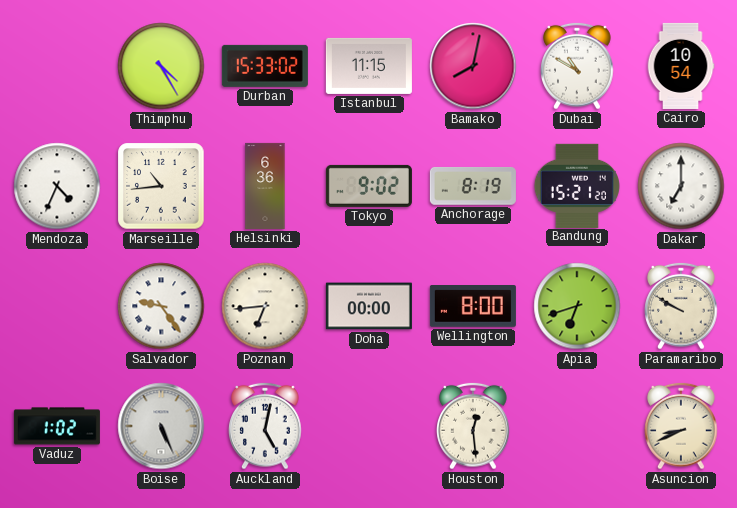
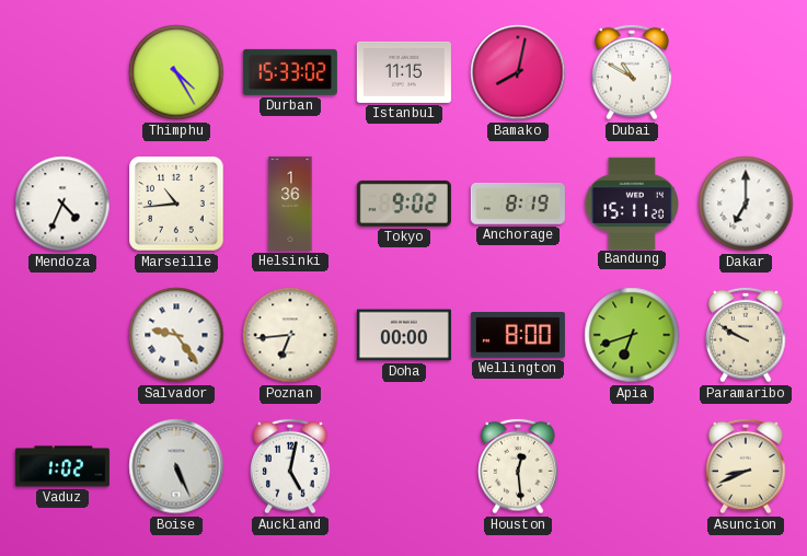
Cairo: 10:54 -> none
Helsinki: 6:36 -> 1:36
Bandung: 15:21 -> 15:11
